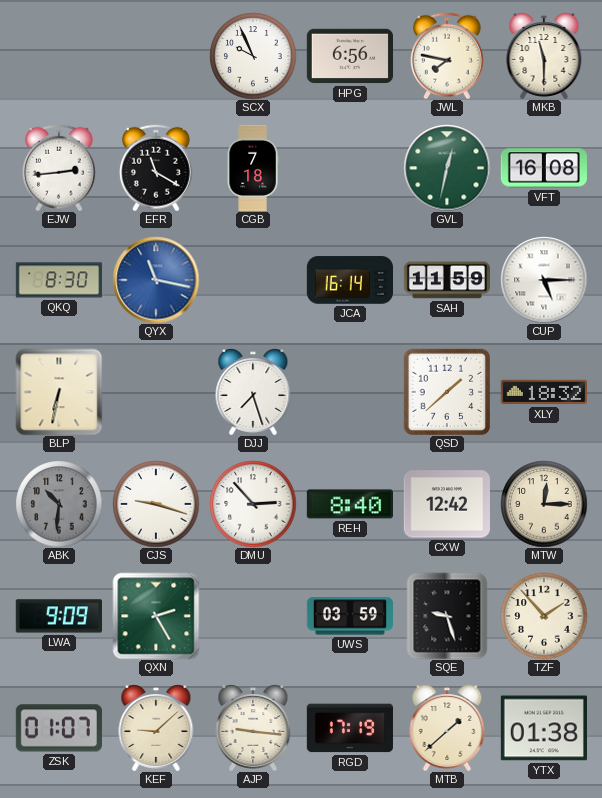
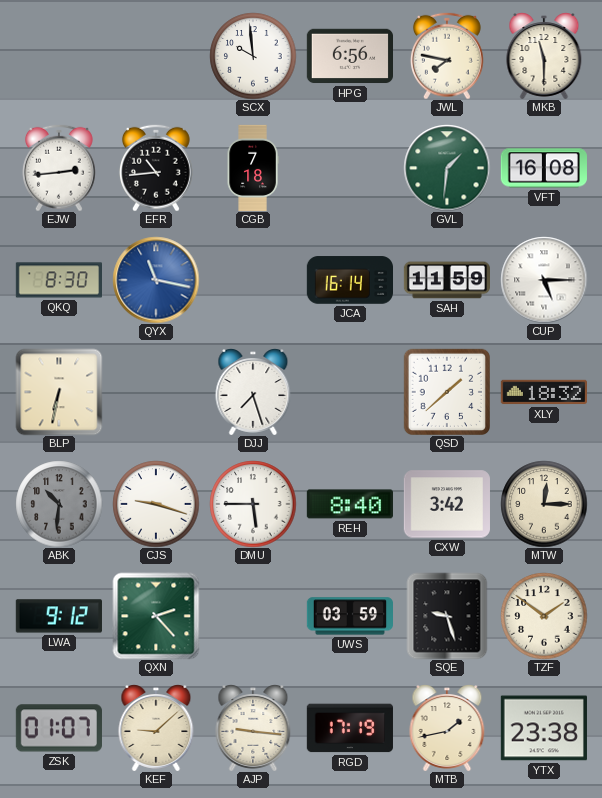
SCX: 9:56 -> 9:59
EFR: 11:20 -> 10:44
GVL: 12:32 -> 1:31
DMU: 2:53 -> 5:45
CXW: 12:42 -> 3:42
LWA: 9:09 -> 9:12
QXN: 2:25 -> 2:23
TZF: 1:53 -> 1:51
MTB: 1:38 -> 1:43
YTX: 01:38 -> 23:38
